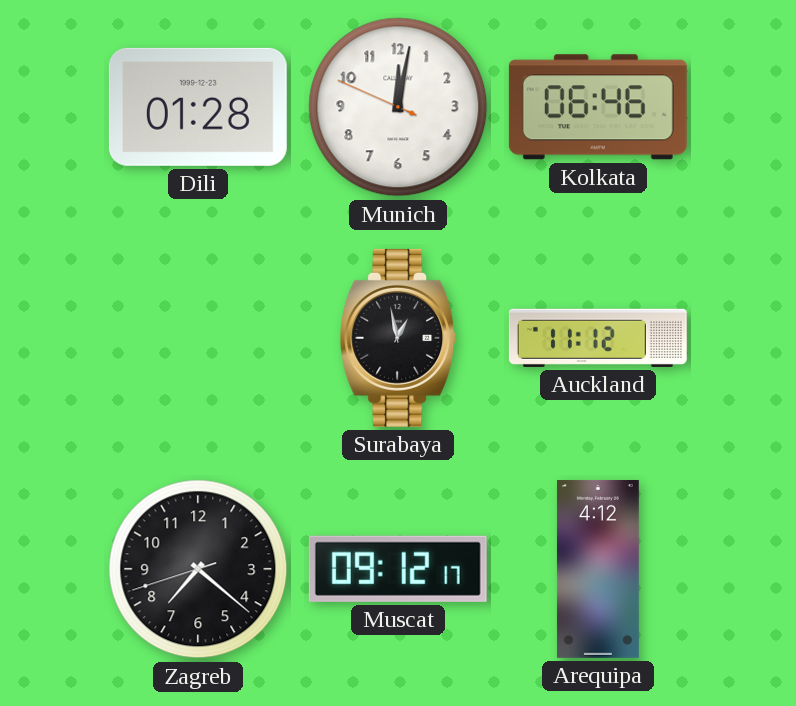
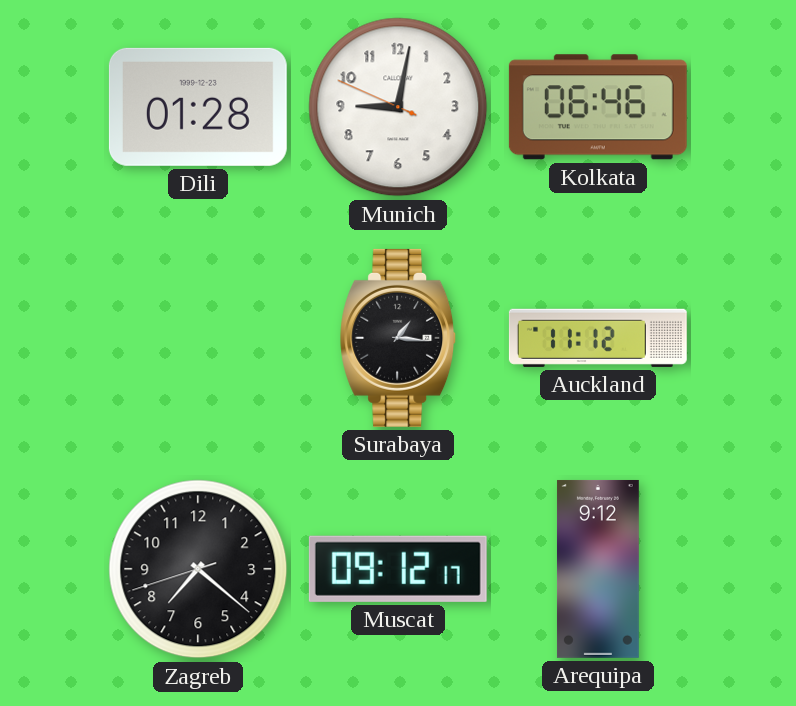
Munich: 12:01 -> 9:01
Surabaya: 12:58 -> 1:16
Arequipa: 4:12 -> 9:12
